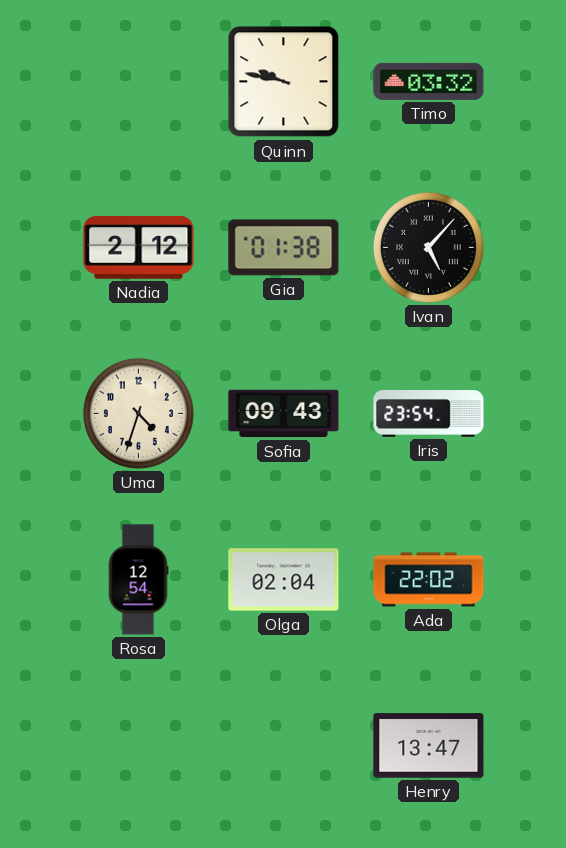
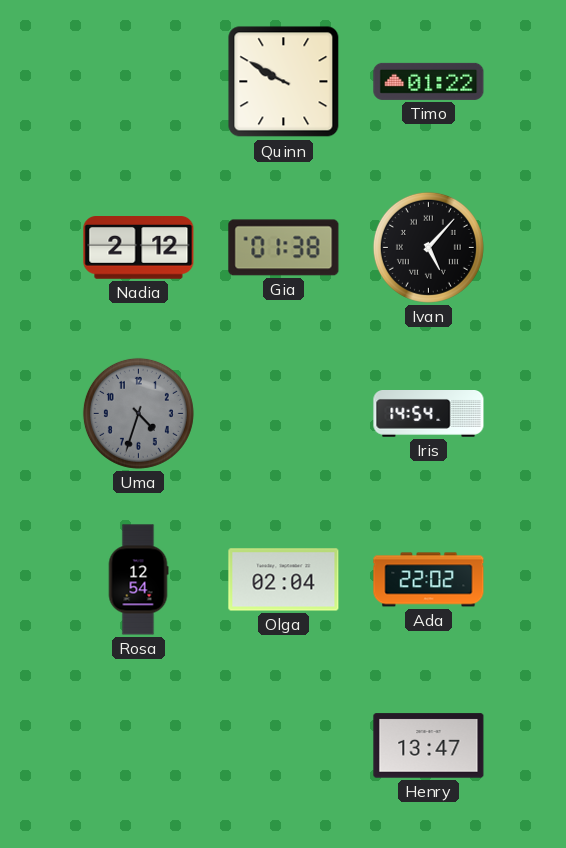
Quinn: 9:47 -> 9:50
Timo: 03:32 -> 01:22
Uma dial: cream -> grey
Sofia: 09:43 -> none
Iris: 23:54 -> 14:54
